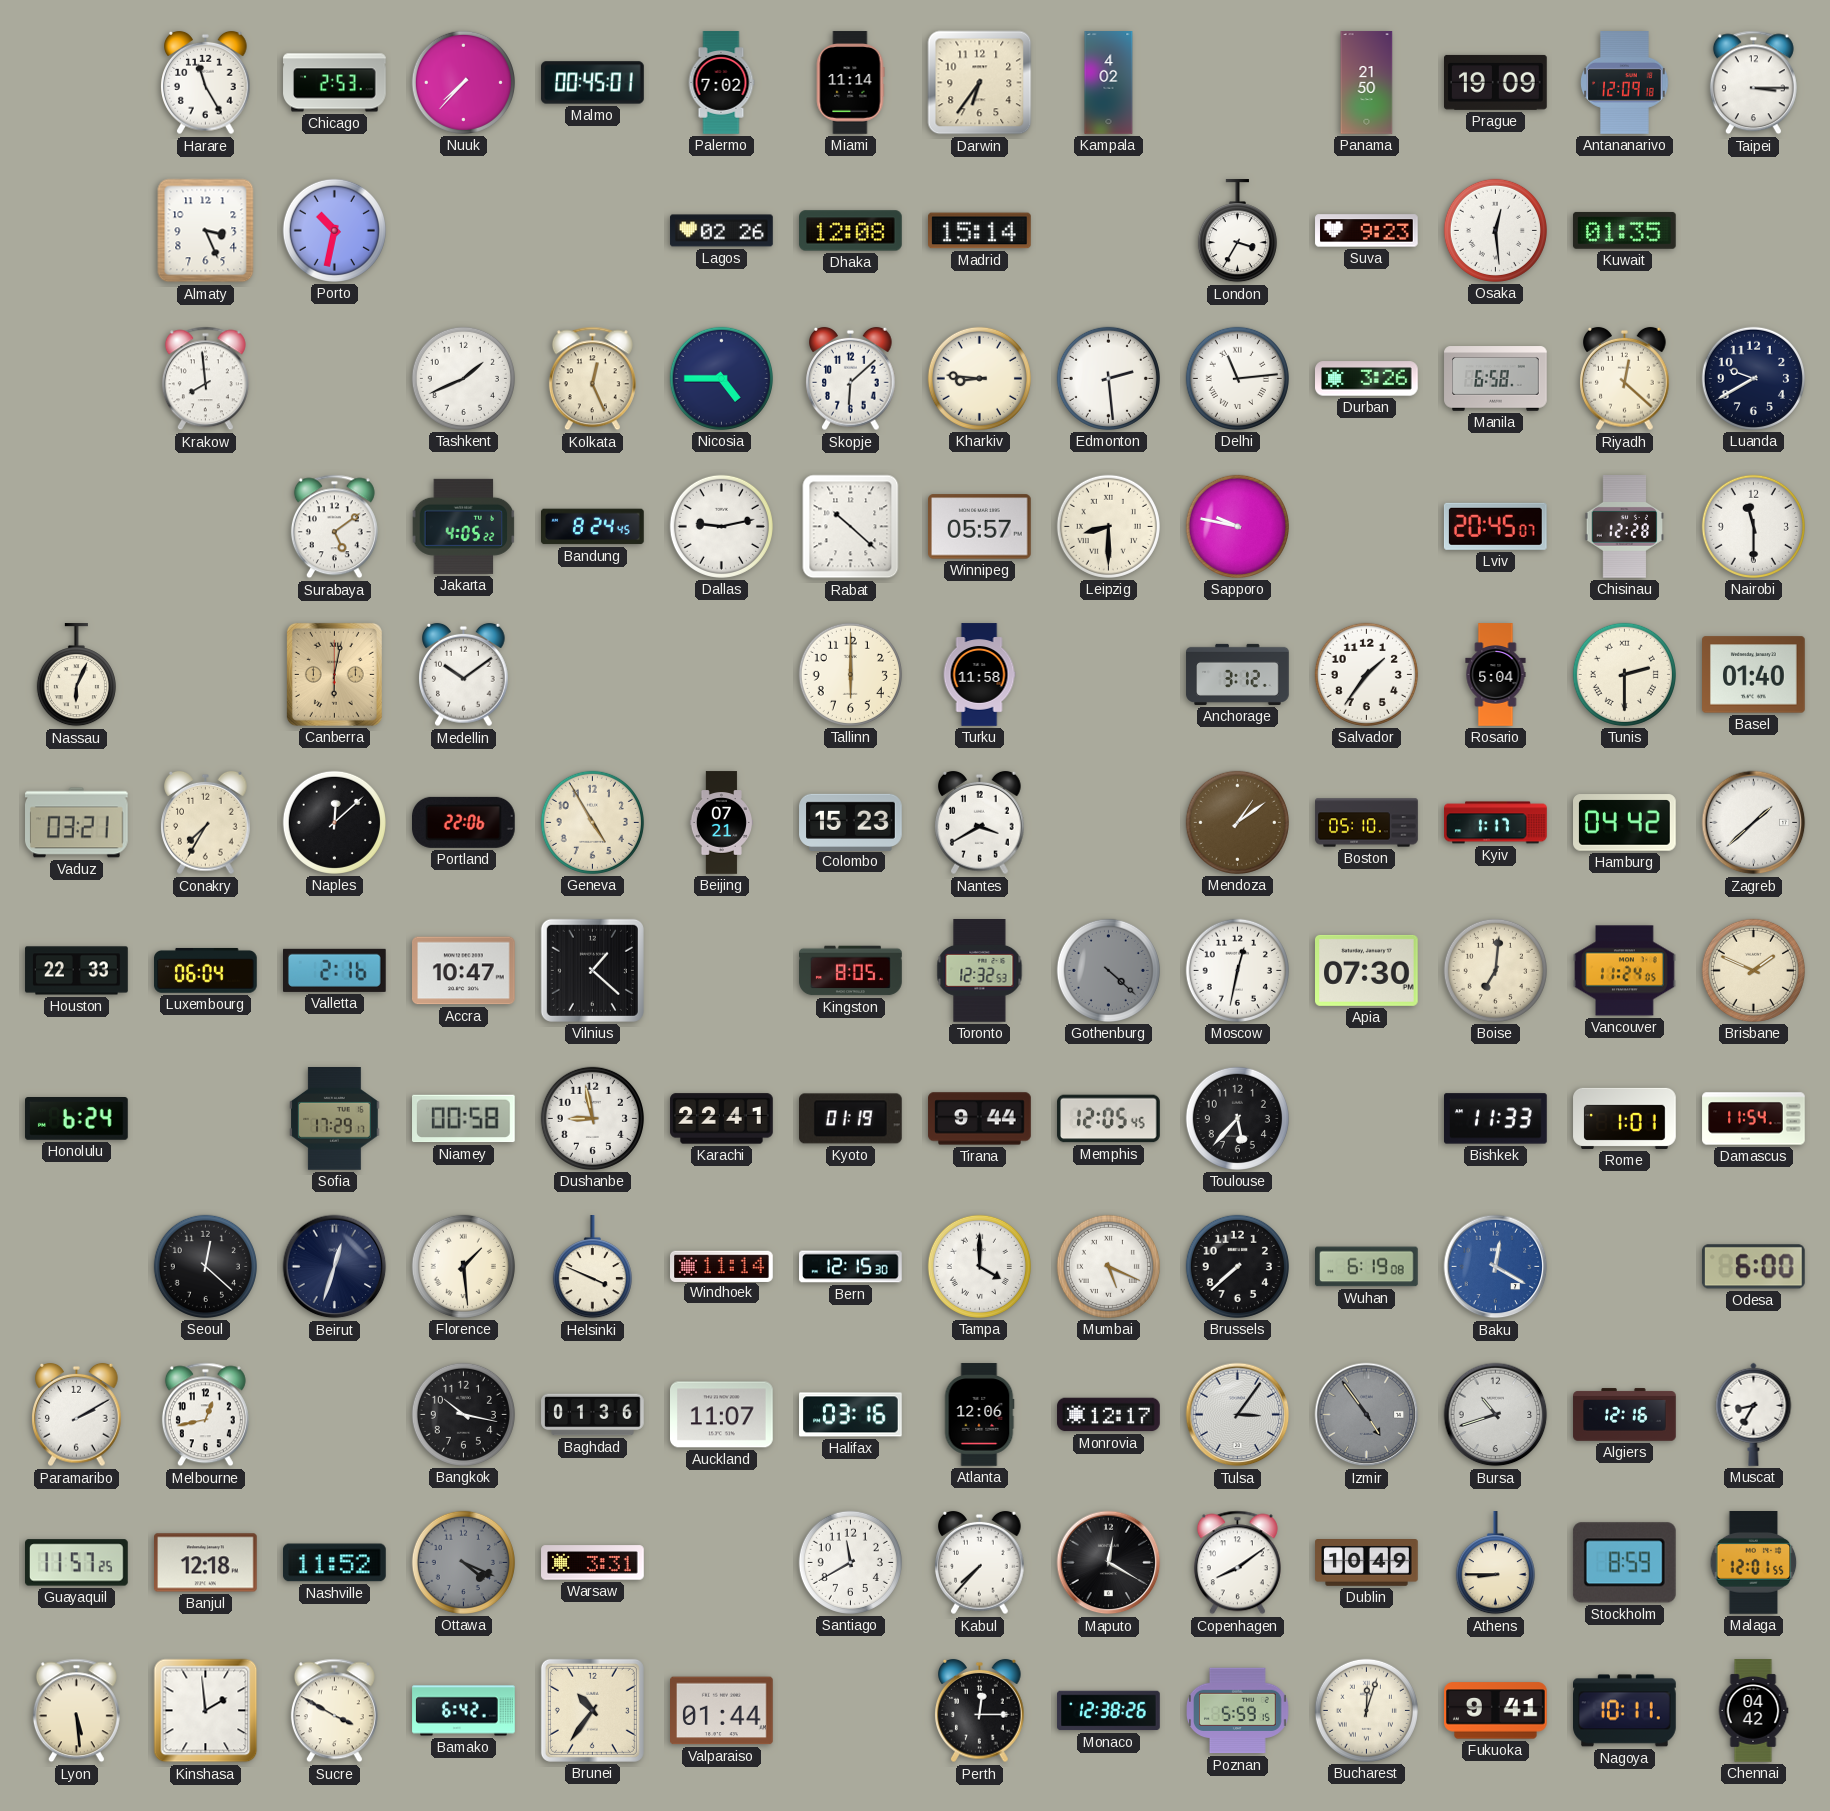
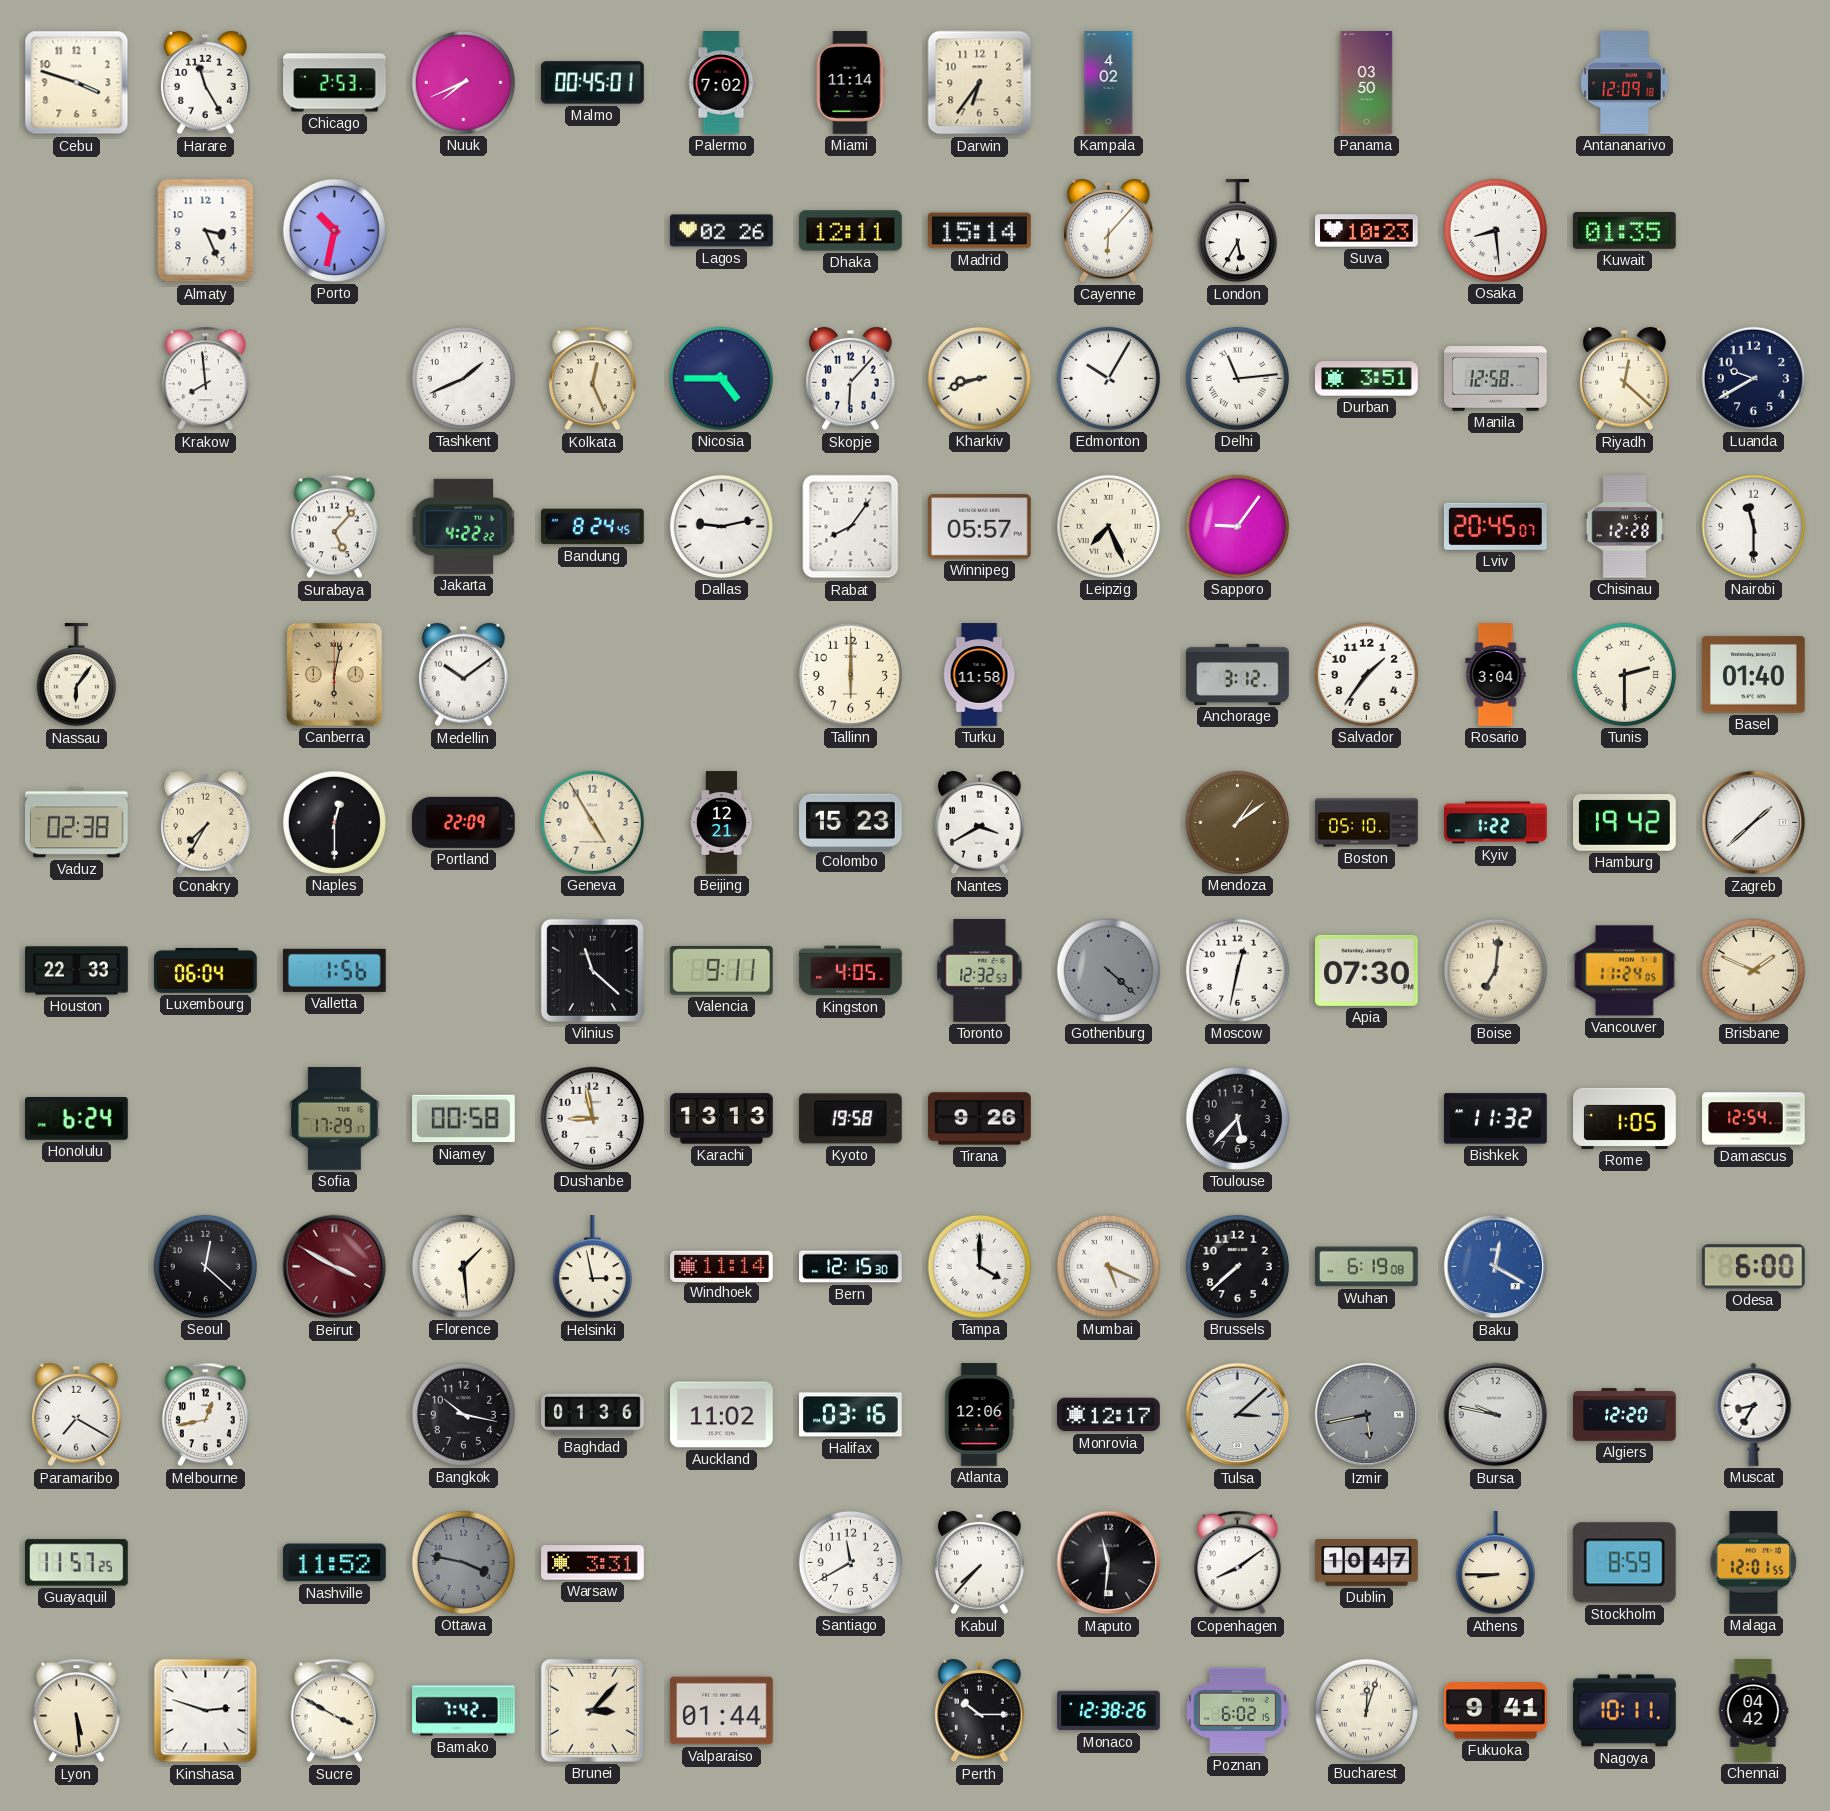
Cebu: none -> 3:48
Nuuk: 7:37 -> 7:41
Panama: 21:50 -> 03:50
Prague: 19:09 -> none
Taipei: 3:15 -> none
Dhaka: 12:08 -> 12:11
Cayenne: none -> 6:07
London: 3:35 -> 5:35
Suva: 9:23 -> 10:23
Osaka: 12:29 -> 8:29
Skopje: 6:08 -> 6:07
Kharkiv: 8:46 -> 8:42
Edmonton: 2:29 -> 10:05
Durban: 3:26 -> 3:51
Manila: 6:58 -> 12:58
Surabaya: 5:09 -> 5:07
Jakarta: 4:05 -> 4:22
Rabat: 10:22 -> 8:06
Leipzig: 8:30 -> 7:26
Sapporo: 9:47 -> 9:06
Nassau: 6:04 -> 6:06
Rosario: 5:04 -> 3:04
Vaduz: 03:21 -> 02:38
Naples: 12:08 -> 12:30
Portland: 22:06 -> 22:09
Beijing: 07:21 -> 12:21
Kyiv: 1:17 -> 1:22
Hamburg: 04:42 -> 19:42
Valletta: 2:16 -> 1:56
Accra: 10:47 -> none
Vilnius: 1:22 -> 11:22
Valencia: none -> 9:11
Kingston: 8:05 -> 4:05
Karachi: 22:41 -> 13:13
Kyoto: 01:19 -> 19:58
Tirana: 9:44 -> 9:26
Memphis: 12:05 -> none
Bishkek: 11:33 -> 11:32
Rome: 1:01 -> 1:05
Damascus: 11:54 -> 12:54
Beirut: 12:33 -> 3:50
Beirut dial: navy -> burgundy
Helsinki: 3:49 -> 2:58
Paramaribo: 2:10 -> 7:20
Auckland: 11:07 -> 11:02
Tulsa: 3:06 -> 3:08
Izmir: 4:54 -> 5:43
Bursa: 10:42 -> 9:47
Algiers: 12:16 -> 12:20
Banjul: 12:18 -> none
Ottawa: 4:19 -> 3:47
Maputo: 12:20 -> 11:31
Dublin: 10:49 -> 10:47
Kinshasa: 1:59 -> 2:48
Bamako: 6:42 -> 7:42
Brunei: 10:36 -> 3:07
Perth: 12:15 -> 10:15
Poznan: 5:59 -> 6:02
